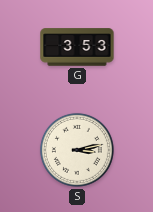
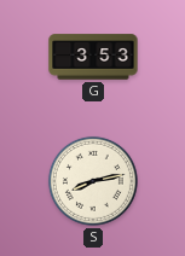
S: 3:13 -> 8:13
